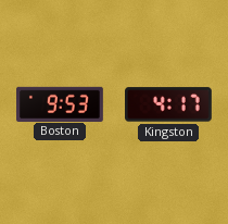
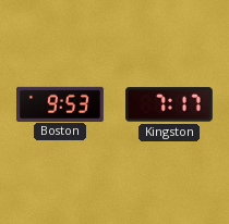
Kingston: 4:17 -> 7:17
